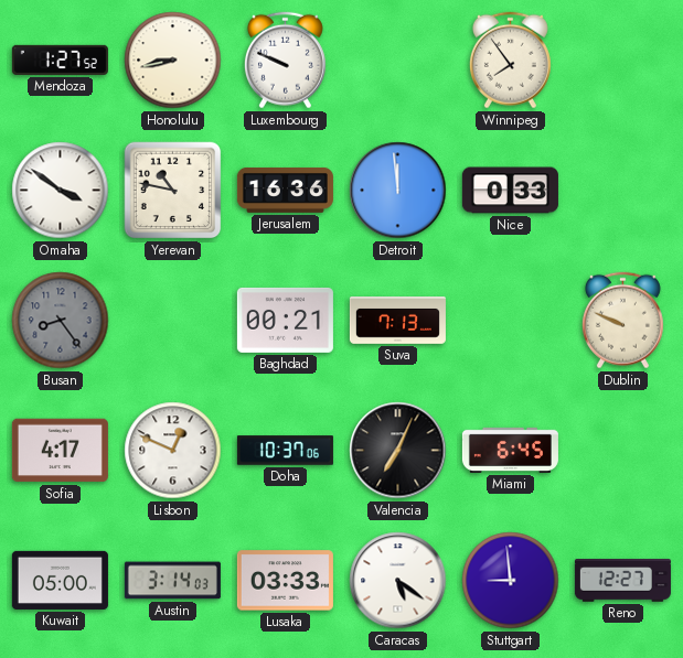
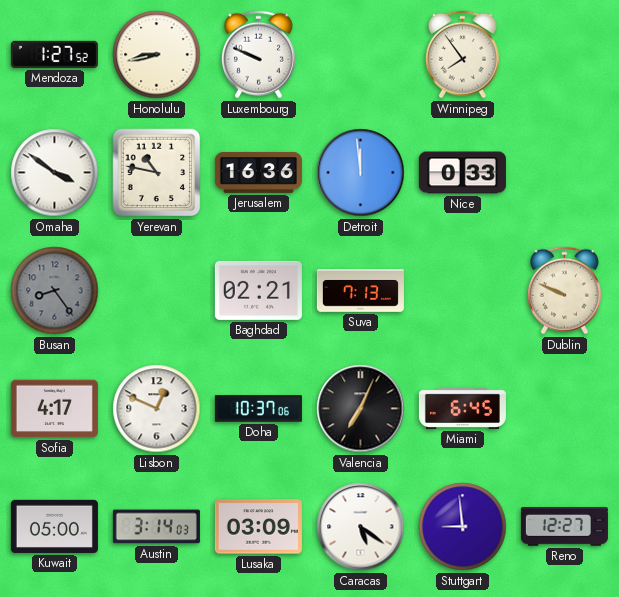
Baghdad: 00:21 -> 02:21
Lusaka: 03:33 -> 03:09
